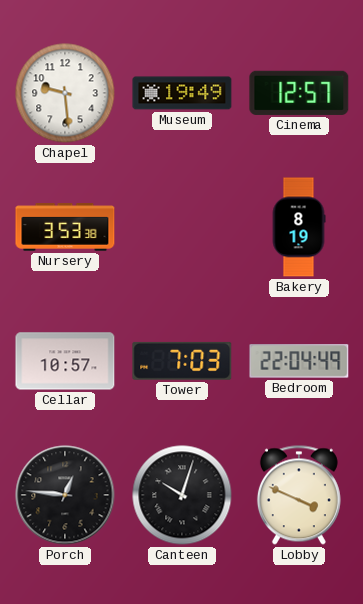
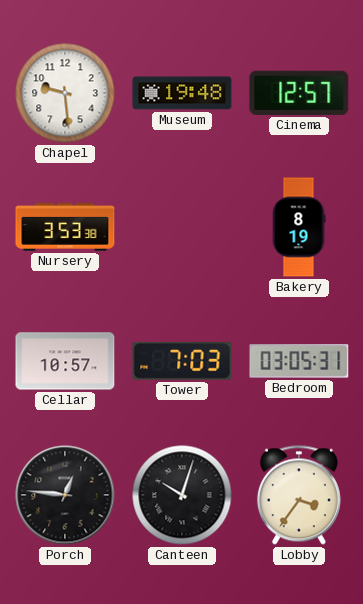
Museum: 19:49 -> 19:48
Bedroom: 22:04 -> 03:05
Lobby: 3:49 -> 3:36
